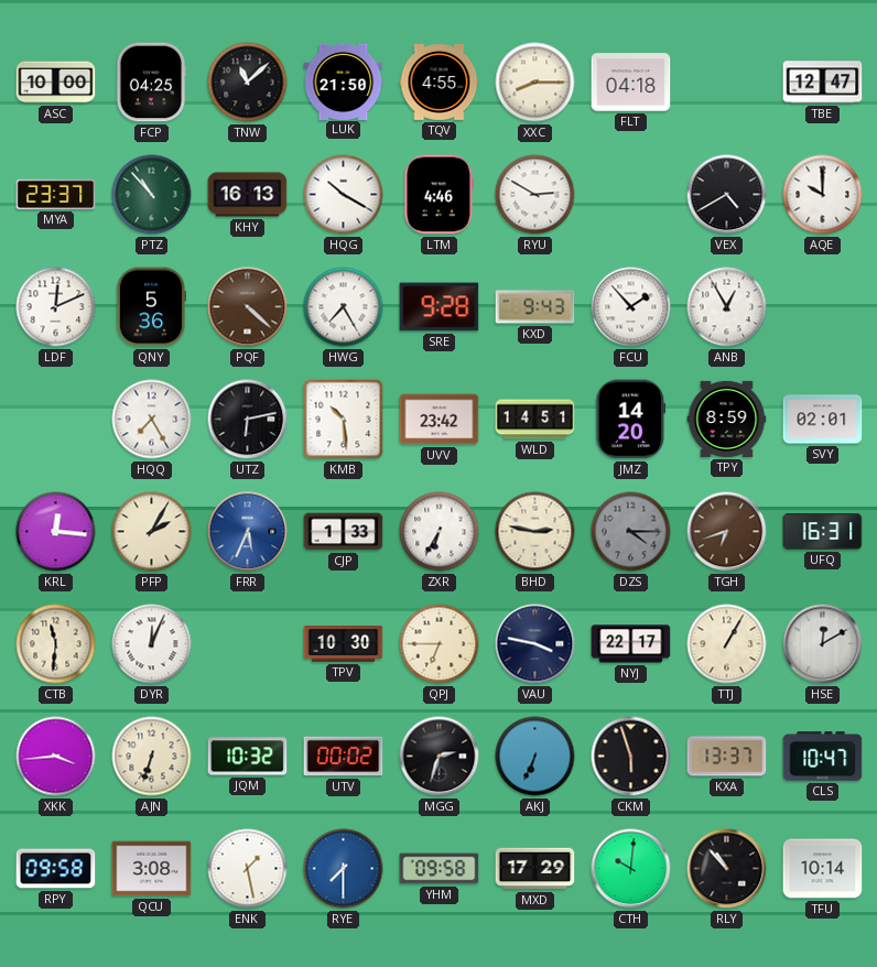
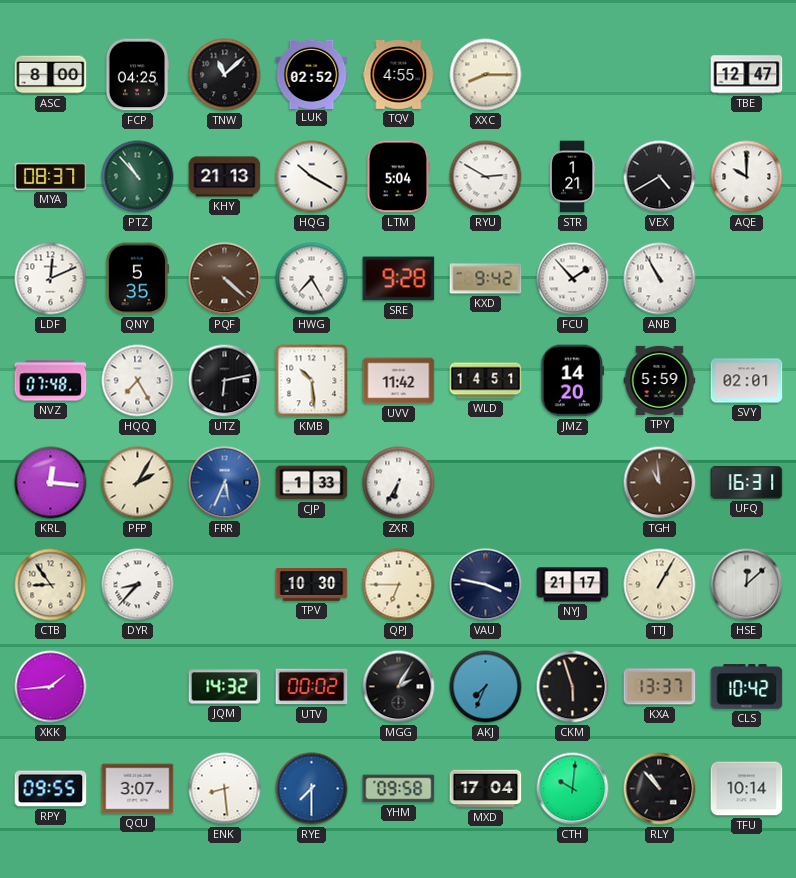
ASC: 10:00 -> 8:00
LUK: 21:50 -> 02:52
FLT: 04:18 -> none
MYA: 23:37 -> 08:37
KHY: 16:13 -> 21:13
LTM: 4:46 -> 5:04
STR: none -> 1:21
QNY: 5:36 -> 5:35
KXD: 9:43 -> 9:42
ANB: 12:55 -> 10:55
NVZ: none -> 07:48
UVV: 23:42 -> 11:42
TPY: 8:59 -> 5:59
BHD: 2:47 -> none
DZS: 4:15 -> none
TGH: 6:42 -> 10:59
CTB: 11:31 -> 8:54
DYR: 12:04 -> 8:37
NYJ: 22:17 -> 21:17
HSE: 12:10 -> 12:08
XKK: 3:44 -> 1:44
AJN: 6:33 -> none
JQM: 10:32 -> 14:32
MGG: 2:33 -> 2:05
AKJ: 6:34 -> 7:34
CLS: 10:47 -> 10:42
RPY: 09:58 -> 09:55
QCU: 3:08 -> 3:07
ENK: 1:28 -> 8:29
MXD: 17:29 -> 17:04
